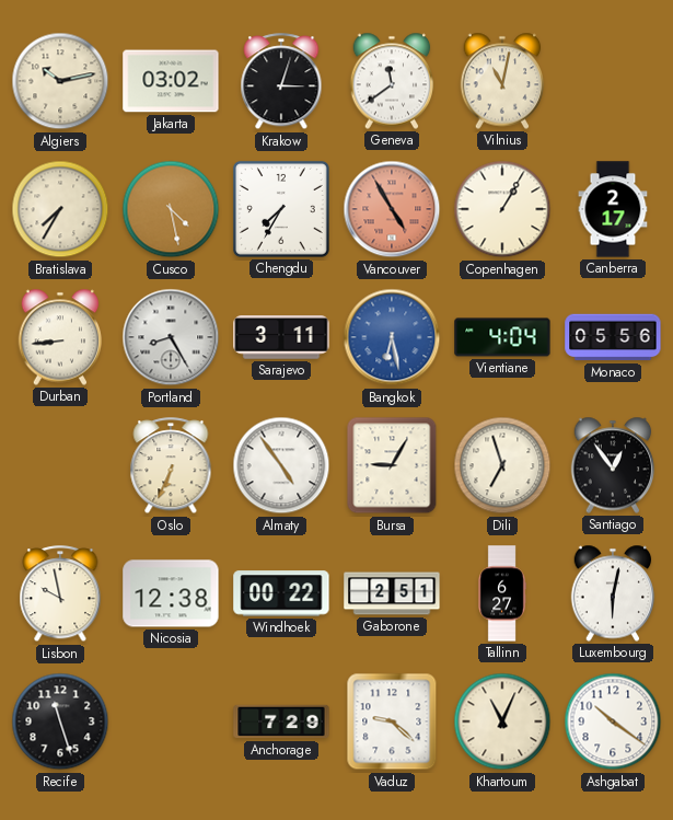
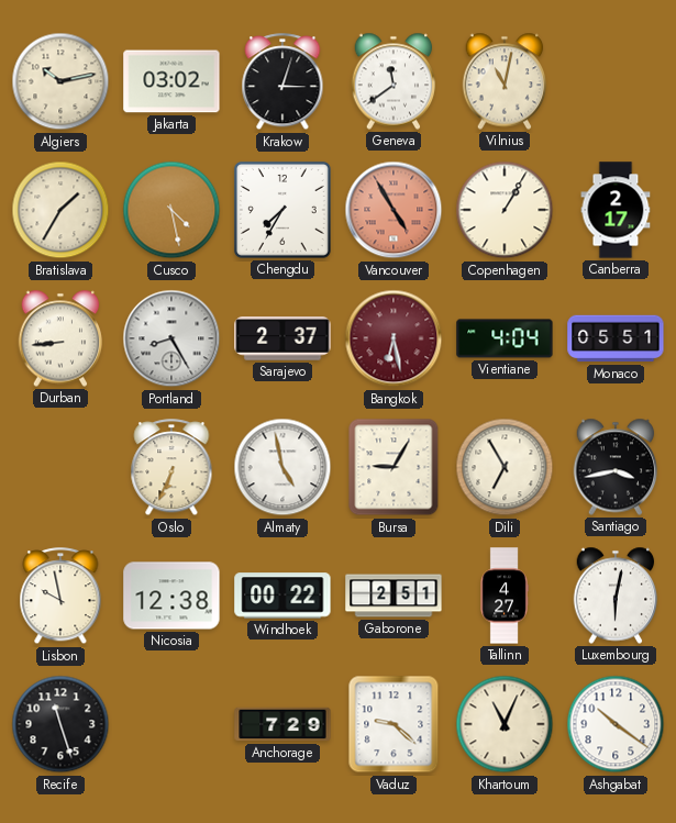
Bratislava: 7:35 -> 1:35
Sarajevo: 3:11 -> 2:37
Bangkok dial: blue -> burgundy
Monaco: 05:56 -> 05:51
Almaty: 4:54 -> 4:58
Dili: 6:57 -> 6:55
Santiago: 12:54 -> 3:43
Tallinn: 6:27 -> 4:27
